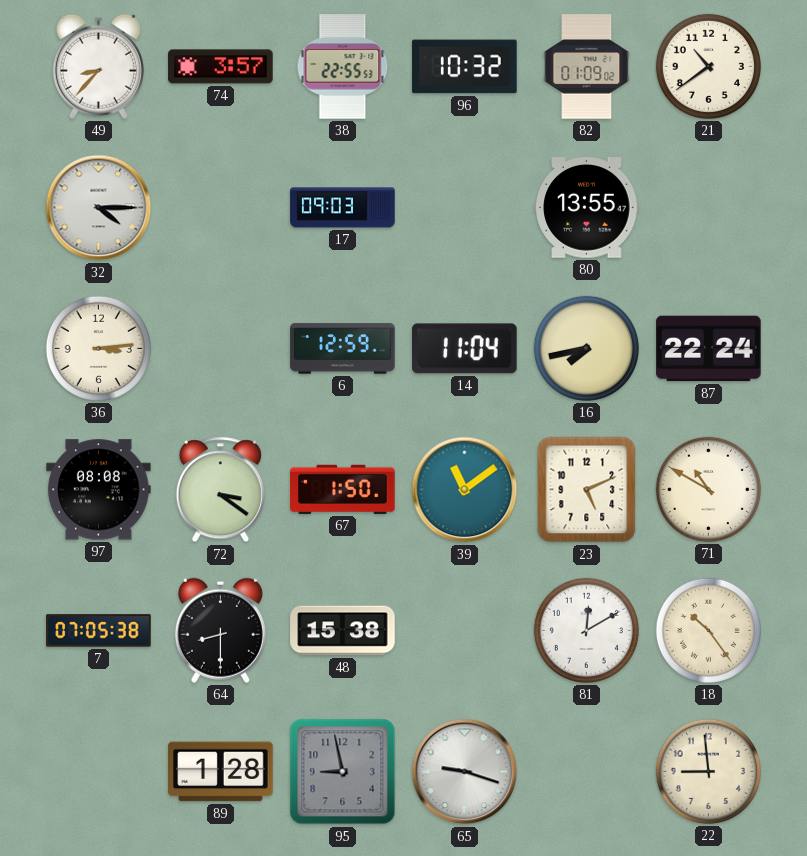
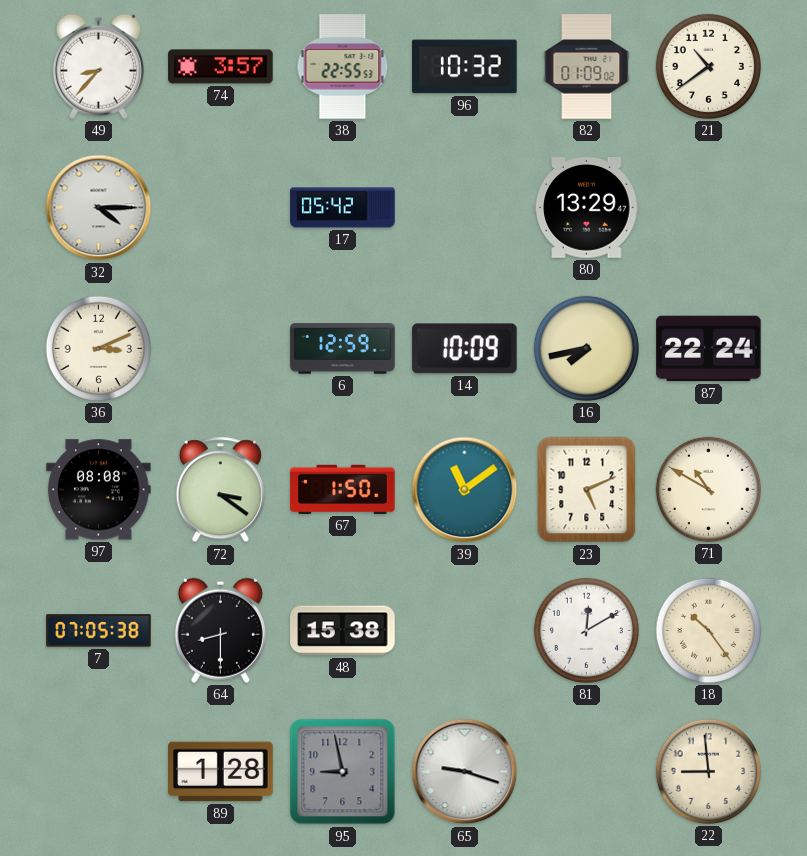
17: 09:03 -> 05:42
80: 13:55 -> 13:29
36: 3:14 -> 3:11
14: 11:04 -> 10:09
